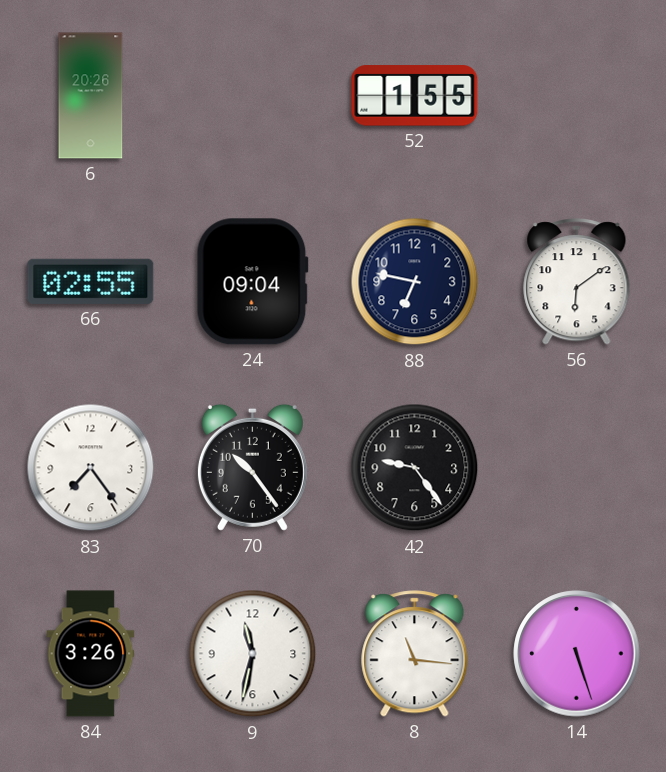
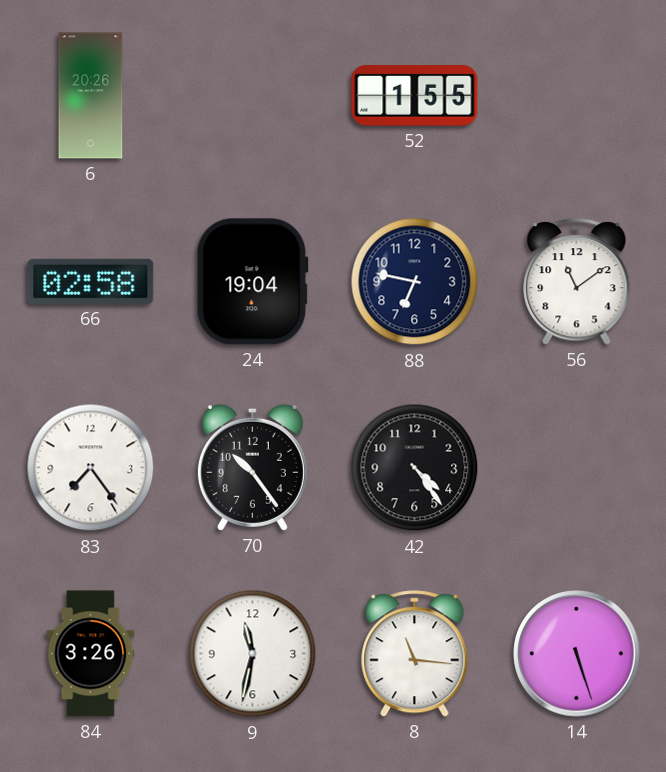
66: 02:55 -> 02:58
24: 09:04 -> 19:04
56: 6:09 -> 11:09
42: 9:24 -> 4:24
